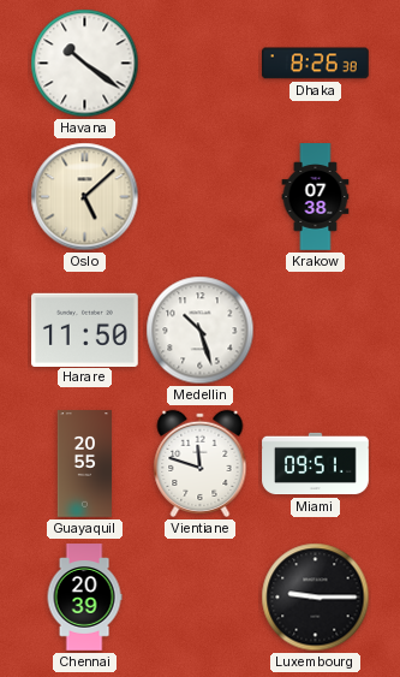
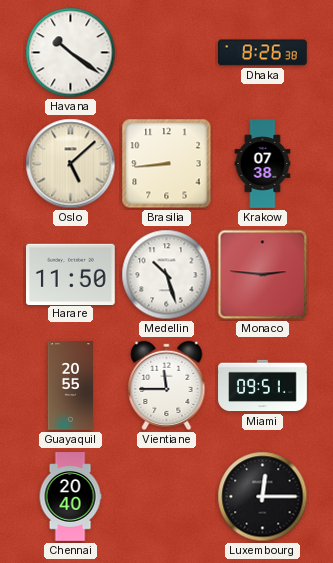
Brasilia: none -> 8:44
Monaco: none -> 2:46
Vientiane: 11:48 -> 11:45
Chennai: 20:39 -> 20:40
Luxembourg: 9:15 -> 12:15
